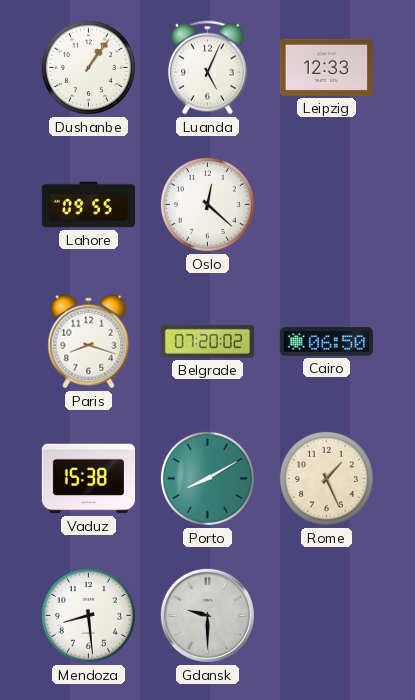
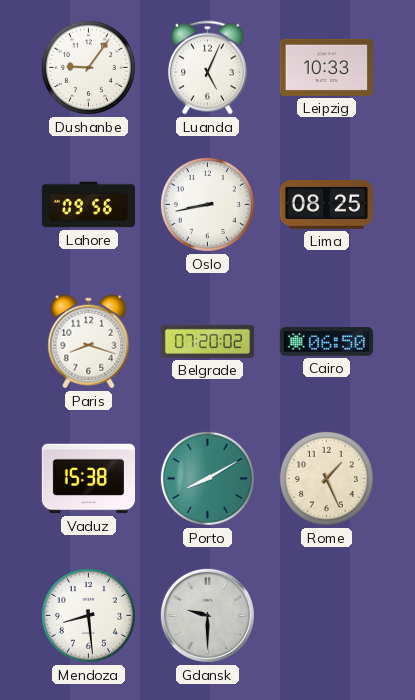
Dushanbe: 1:06 -> 9:06
Leipzig: 12:33 -> 10:33
Lahore: 09:55 -> 09:56
Oslo: 12:22 -> 8:43
Lima: none -> 08:25
